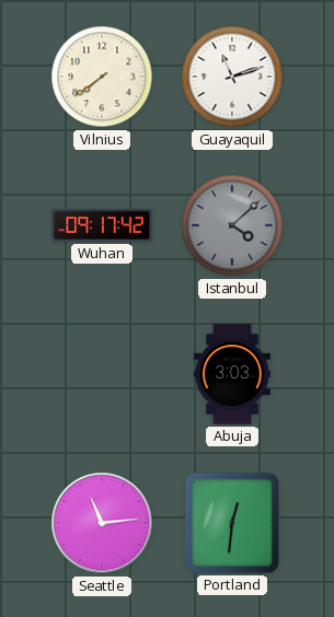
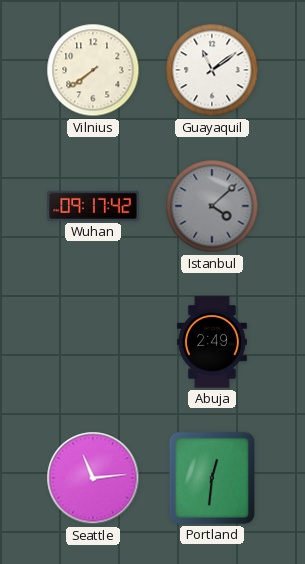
Guayaquil: 11:12 -> 11:09
Abuja: 3:03 -> 2:49
